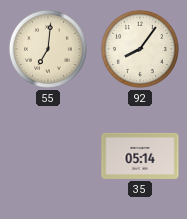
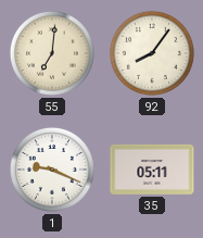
1: none -> 9:19
35: 05:14 -> 05:11
